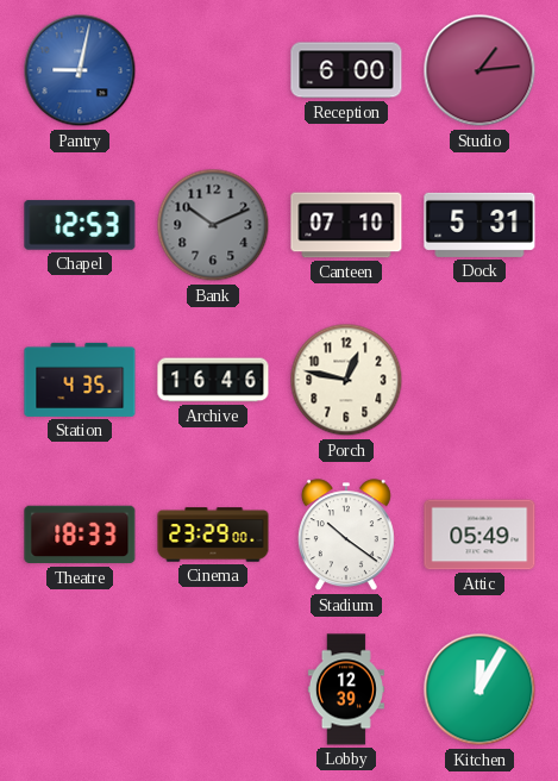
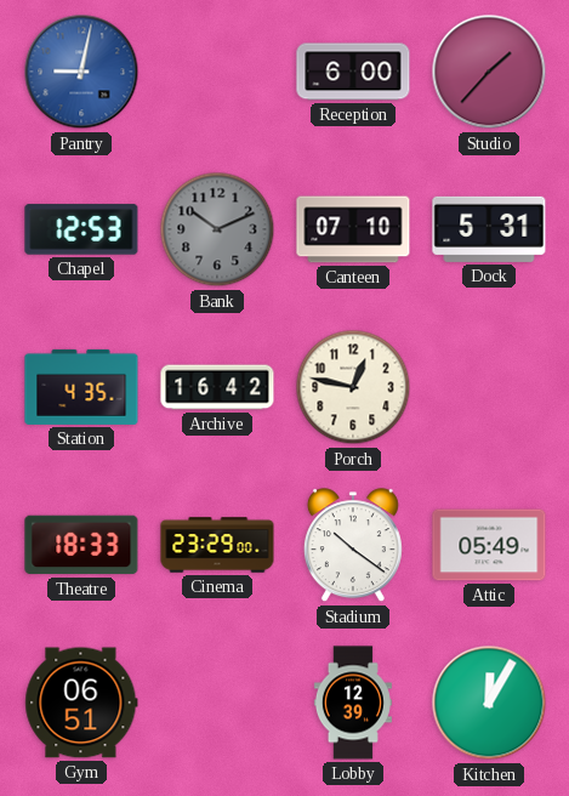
Studio: 1:14 -> 1:37
Archive: 16:46 -> 16:42
Gym: none -> 06:51
